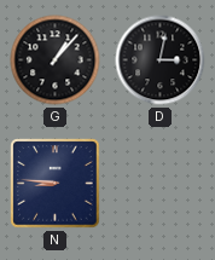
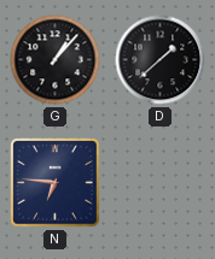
D: 3:02 -> 1:38
N: 8:46 -> 6:46
